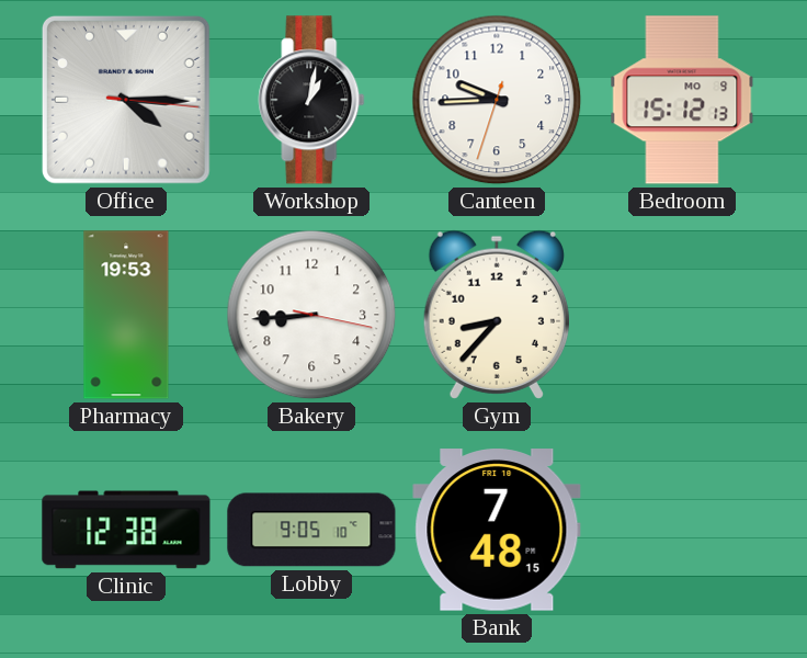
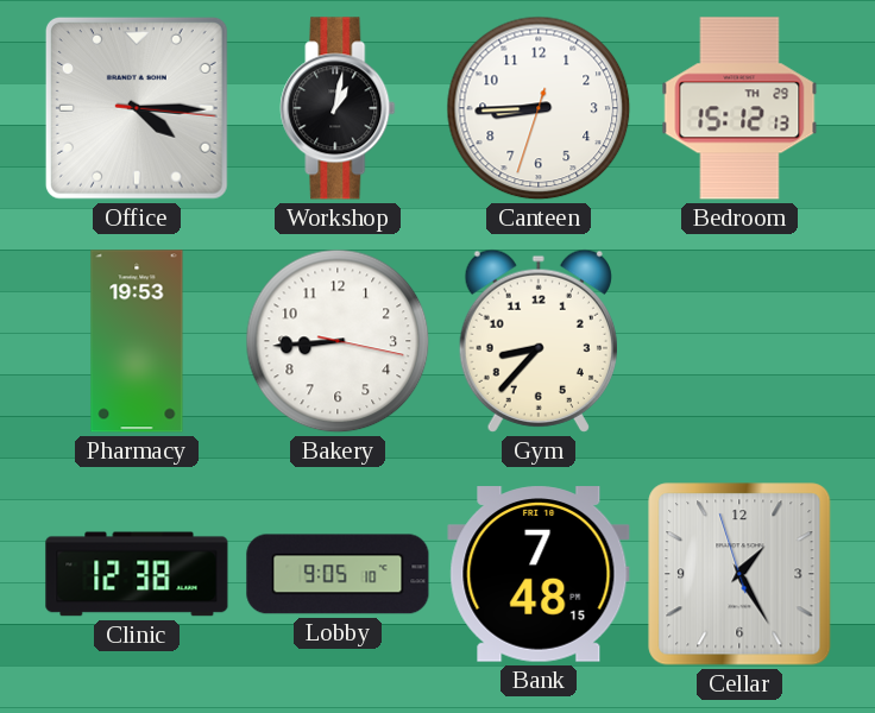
Canteen: 9:44 -> 8:44
Bedroom date: MO 9 -> TH 29
Cellar: none -> 1:24
